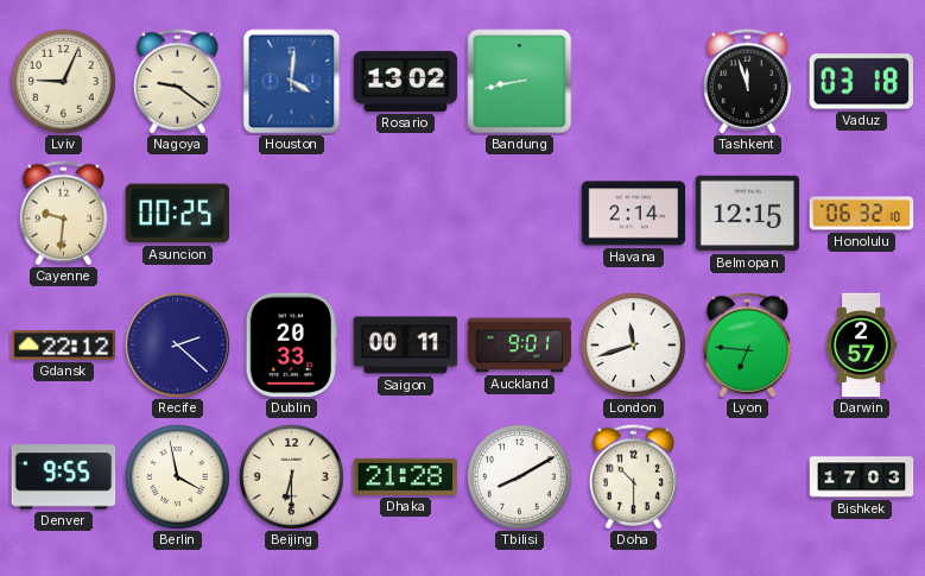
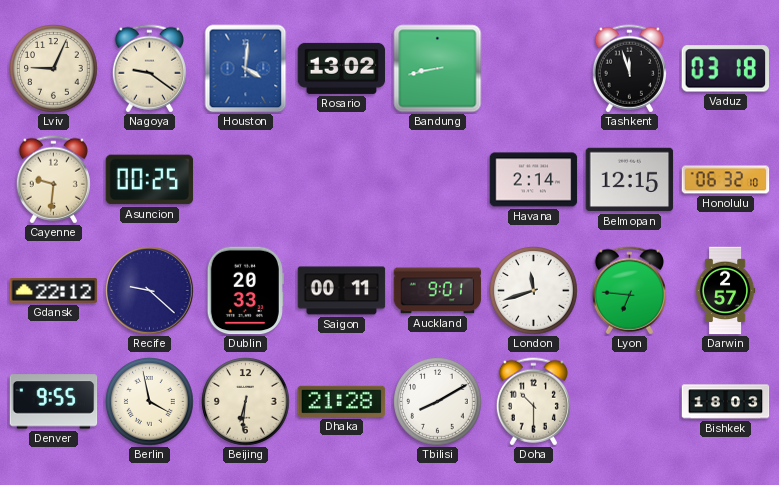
Recife: 2:22 -> 9:22
Beijing: 6:30 -> 6:31
Bishkek: 17:03 -> 18:03
